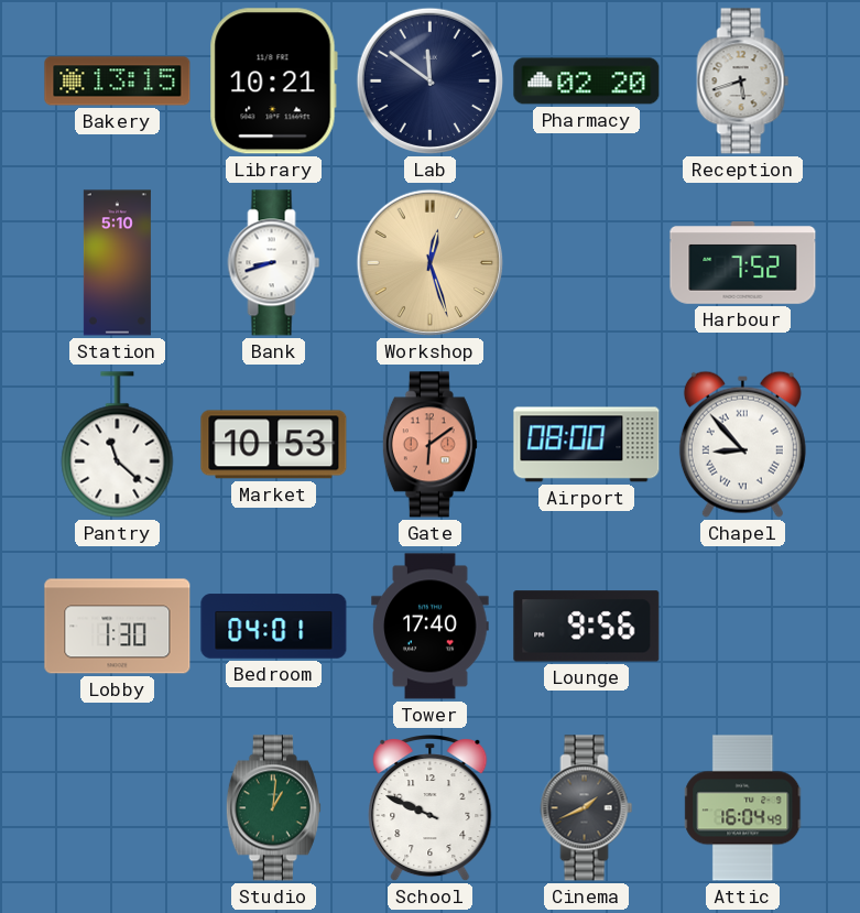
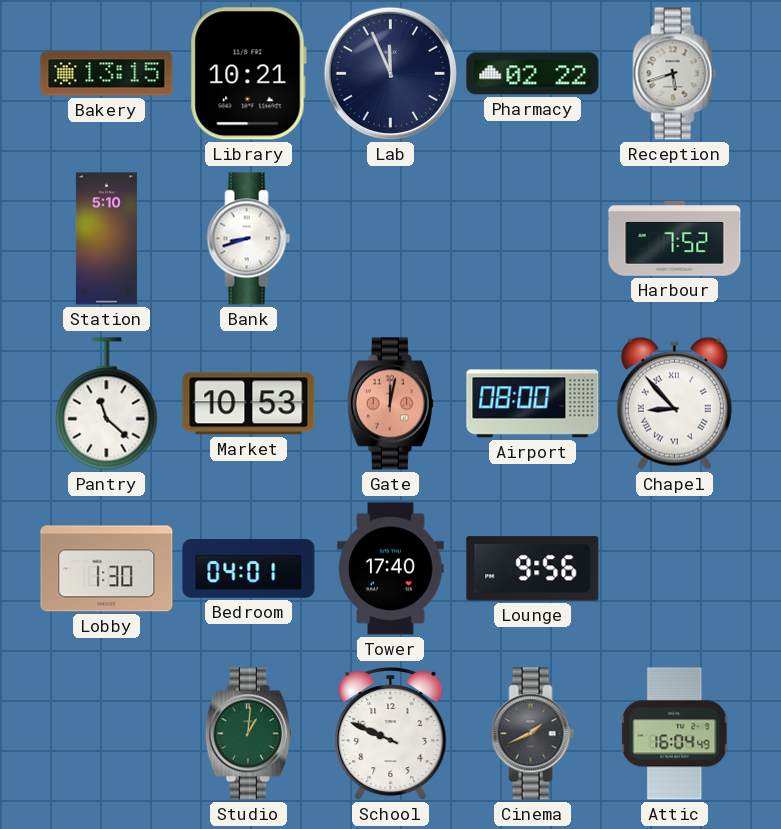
Lab: 11:51 -> 11:56
Pharmacy: 02:20 -> 02:22
Workshop: 12:27 -> none
Gate: 6:09 -> 12:02
